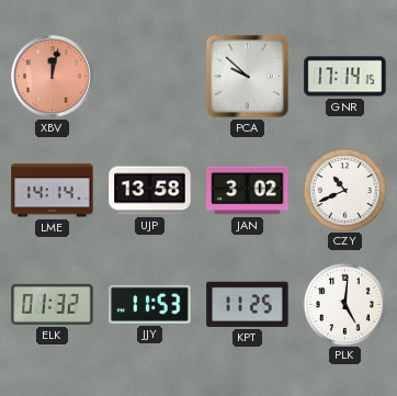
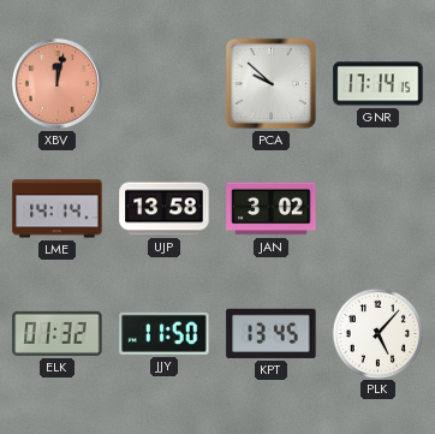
CZY: 10:41 -> none
JJY: 11:53 -> 11:50
KPT: 11:25 -> 13:45
PLK: 5:01 -> 5:07
